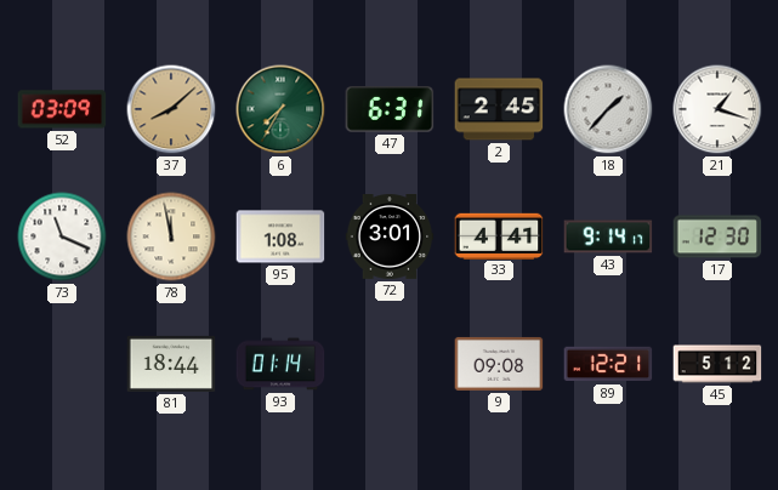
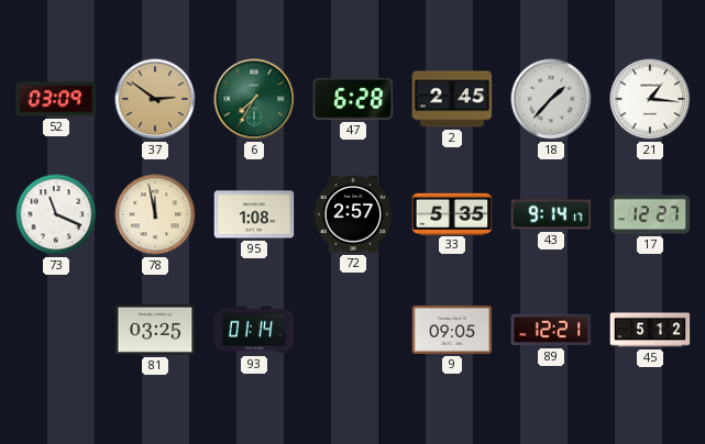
37: 8:08 -> 2:51
47: 6:31 -> 6:28
21: 1:18 -> 1:16
72: 3:01 -> 2:57
33: 4:41 -> 5:35
17: 12:30 -> 12:27
81: 18:44 -> 03:25
9: 09:08 -> 09:05
